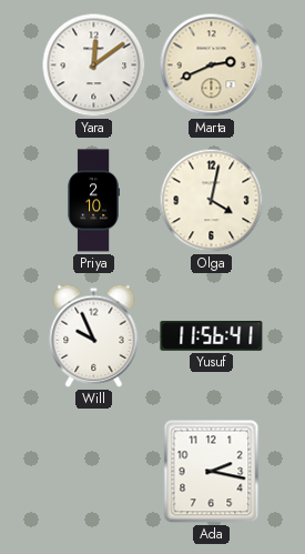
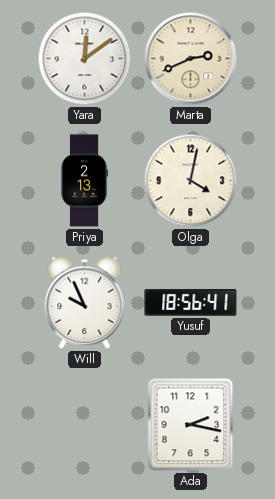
Priya: 2:10 -> 2:13
Yusuf: 11:56 -> 18:56
